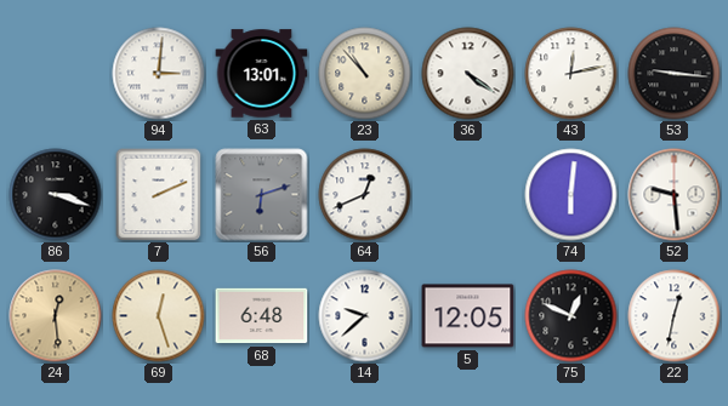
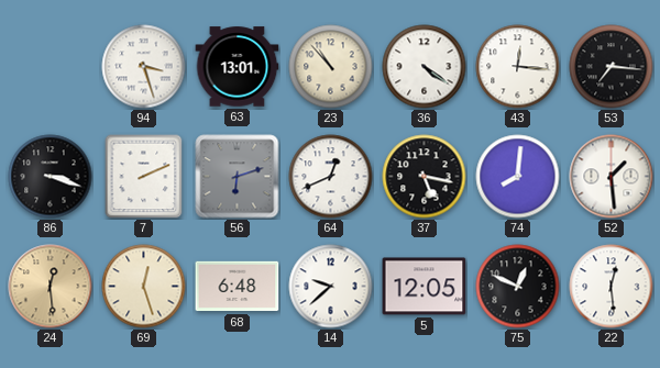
94: 3:01 -> 3:27
43: 12:13 -> 12:16
53: 9:16 -> 7:16
37: none -> 5:17
74: 6:01 -> 8:01
52: 9:29 -> 1:29
22: 12:32 -> 12:29
